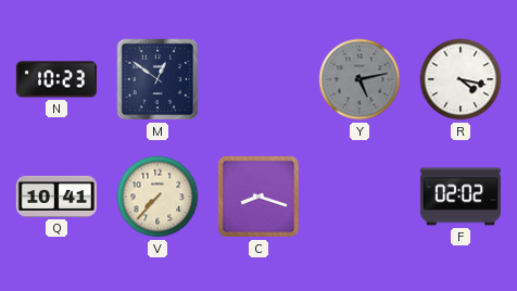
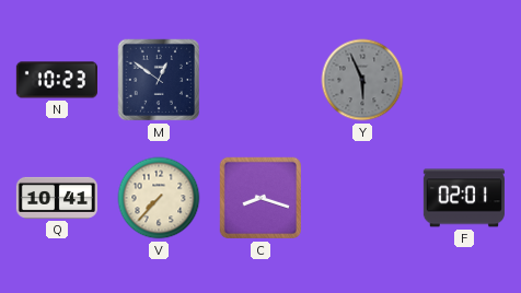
Y: 5:13 -> 5:56
R: 4:17 -> none
F: 02:02 -> 02:01
